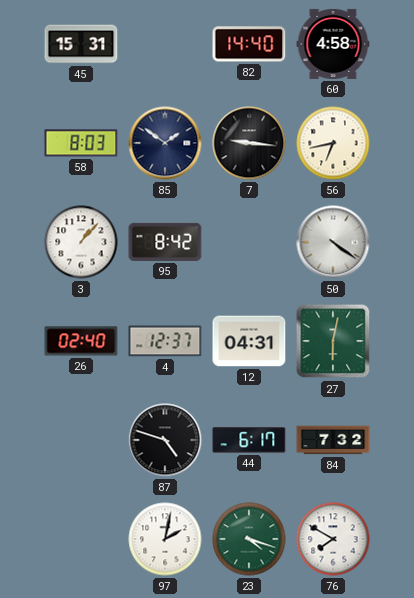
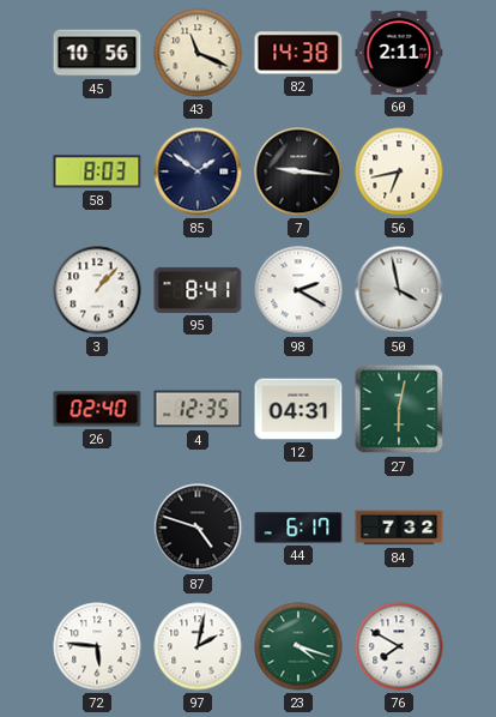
45: 15:31 -> 10:56
43: none -> 11:19
82: 14:40 -> 14:38
60: 4:58 -> 2:11
95: 8:42 -> 8:41
98: none -> 2:20
50: 4:21 -> 3:58
4: 12:37 -> 12:35
72: none -> 5:46
